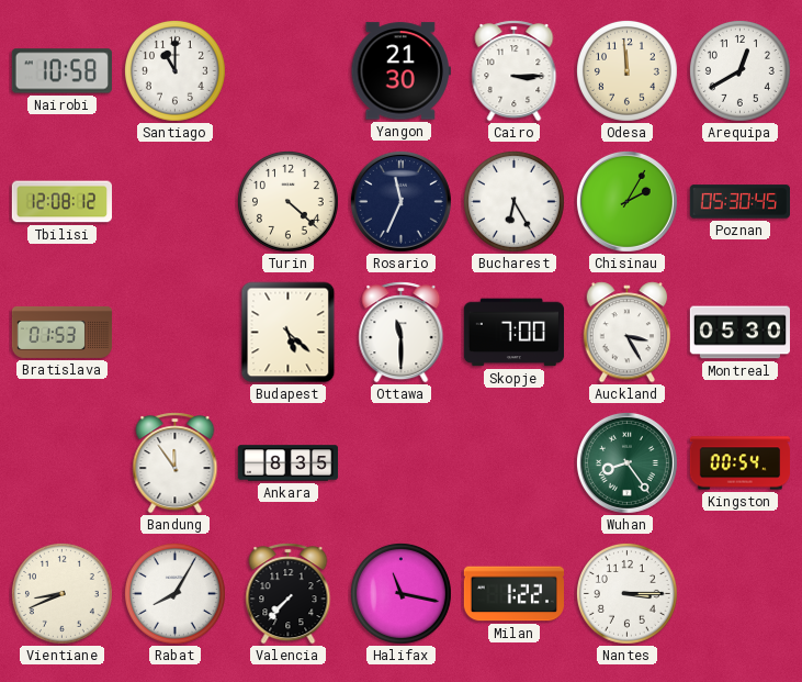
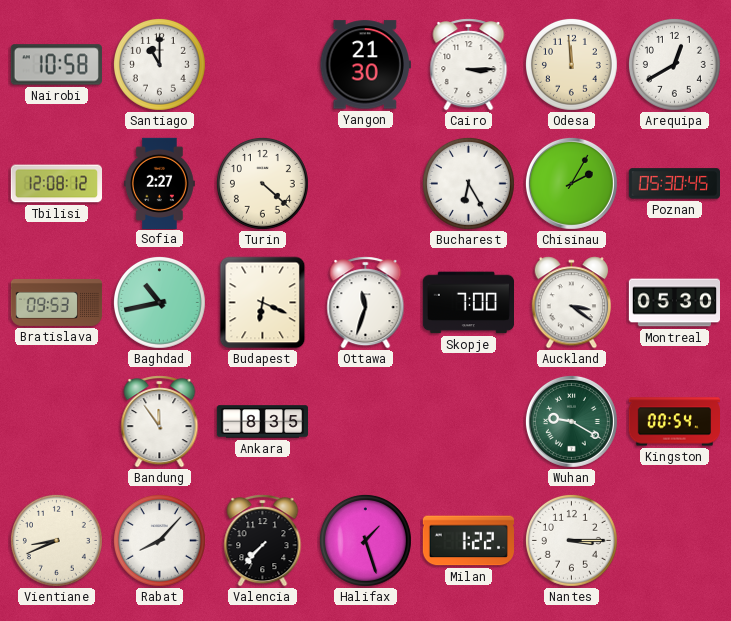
Sofia: none -> 2:27
Rosario: 11:34 -> none
Bratislava: 01:53 -> 09:53
Baghdad: none -> 10:43
Budapest: 5:22 -> 6:19
Ottawa: 11:30 -> 11:33
Auckland: 3:25 -> 3:21
Wuhan: 8:24 -> 9:20
Rabat: 8:05 -> 8:07
Halifax: 11:17 -> 1:27
